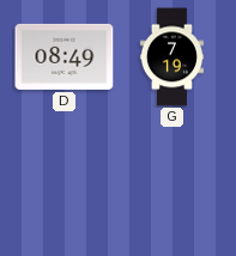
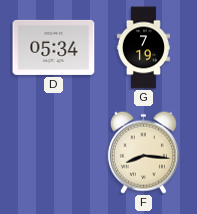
D: 08:49 -> 05:34
F: none -> 8:16
